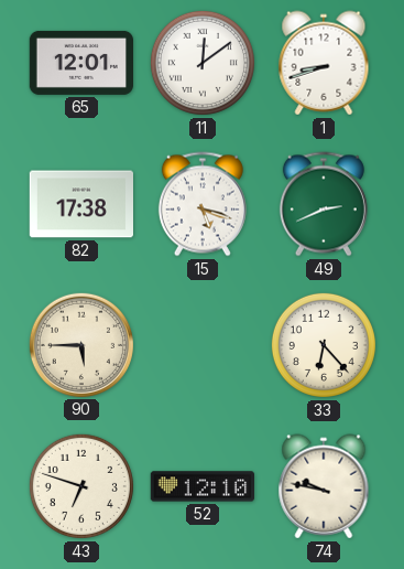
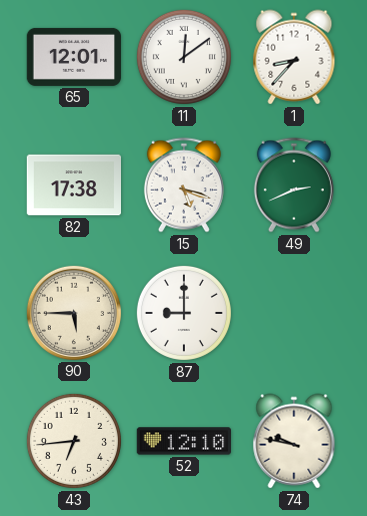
1: 8:42 -> 8:37
87: none -> 9:00
33: 6:23 -> none
43: 6:48 -> 6:44
